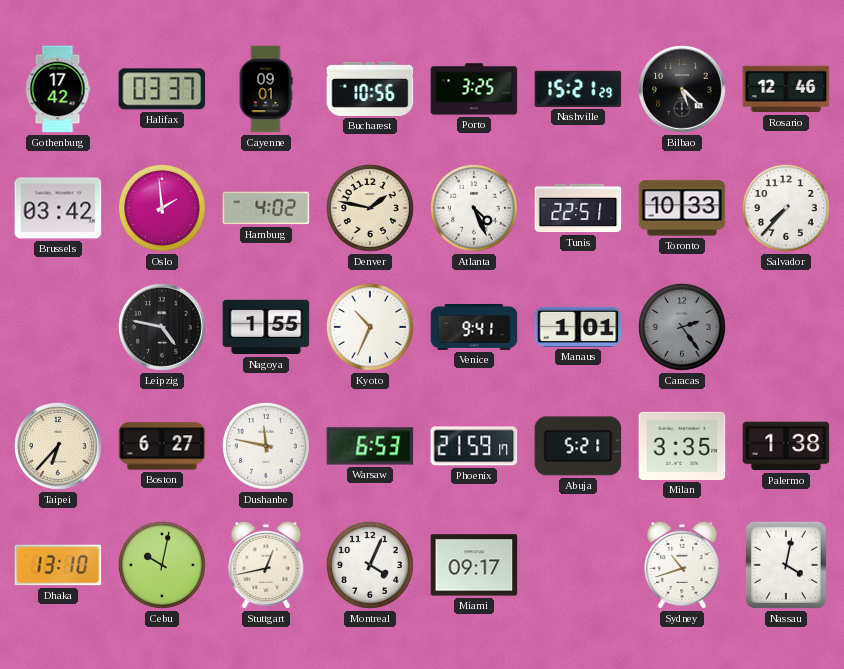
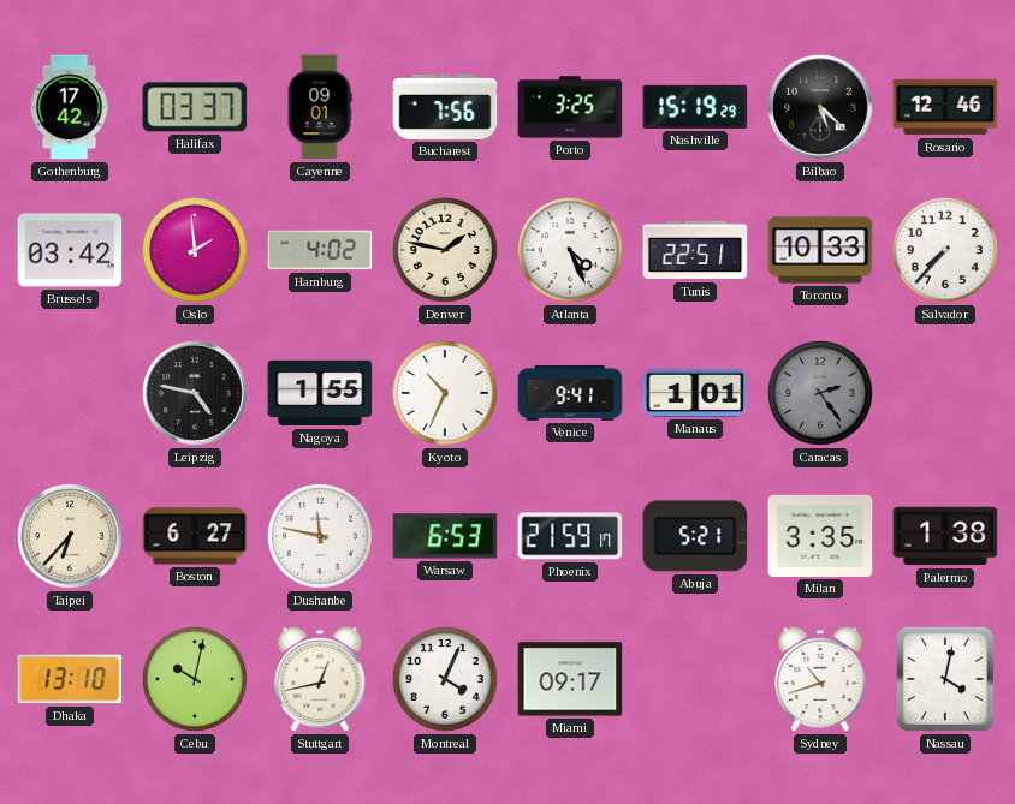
Bucharest: 10:56 -> 7:56
Nashville: 15:21 -> 15:19
